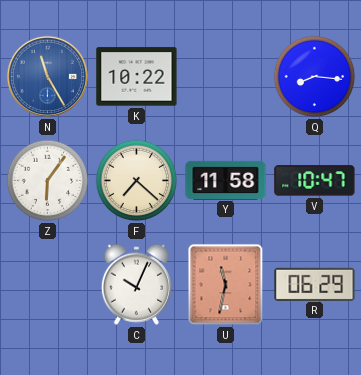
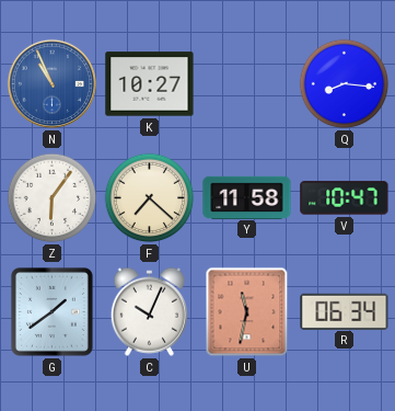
N: 11:25 -> 10:56
K: 10:22 -> 10:27
G: none -> 1:39
R: 06:29 -> 06:34
